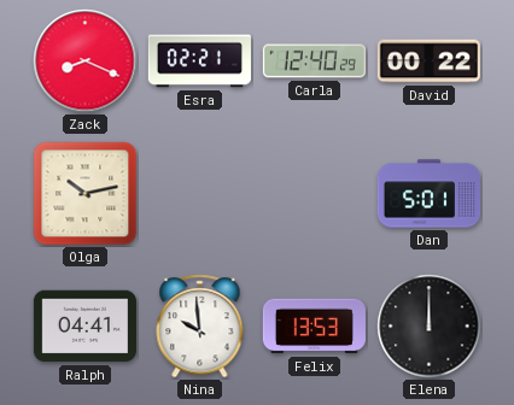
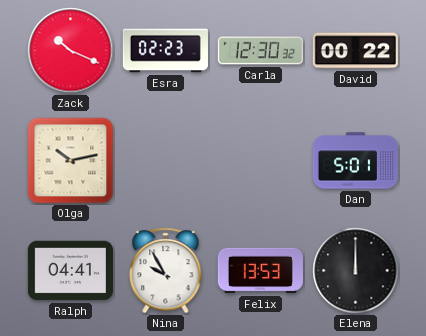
Zack: 8:19 -> 10:19
Esra: 02:21 -> 02:23
Carla: 12:40 -> 12:30
Nina: 9:59 -> 9:55
